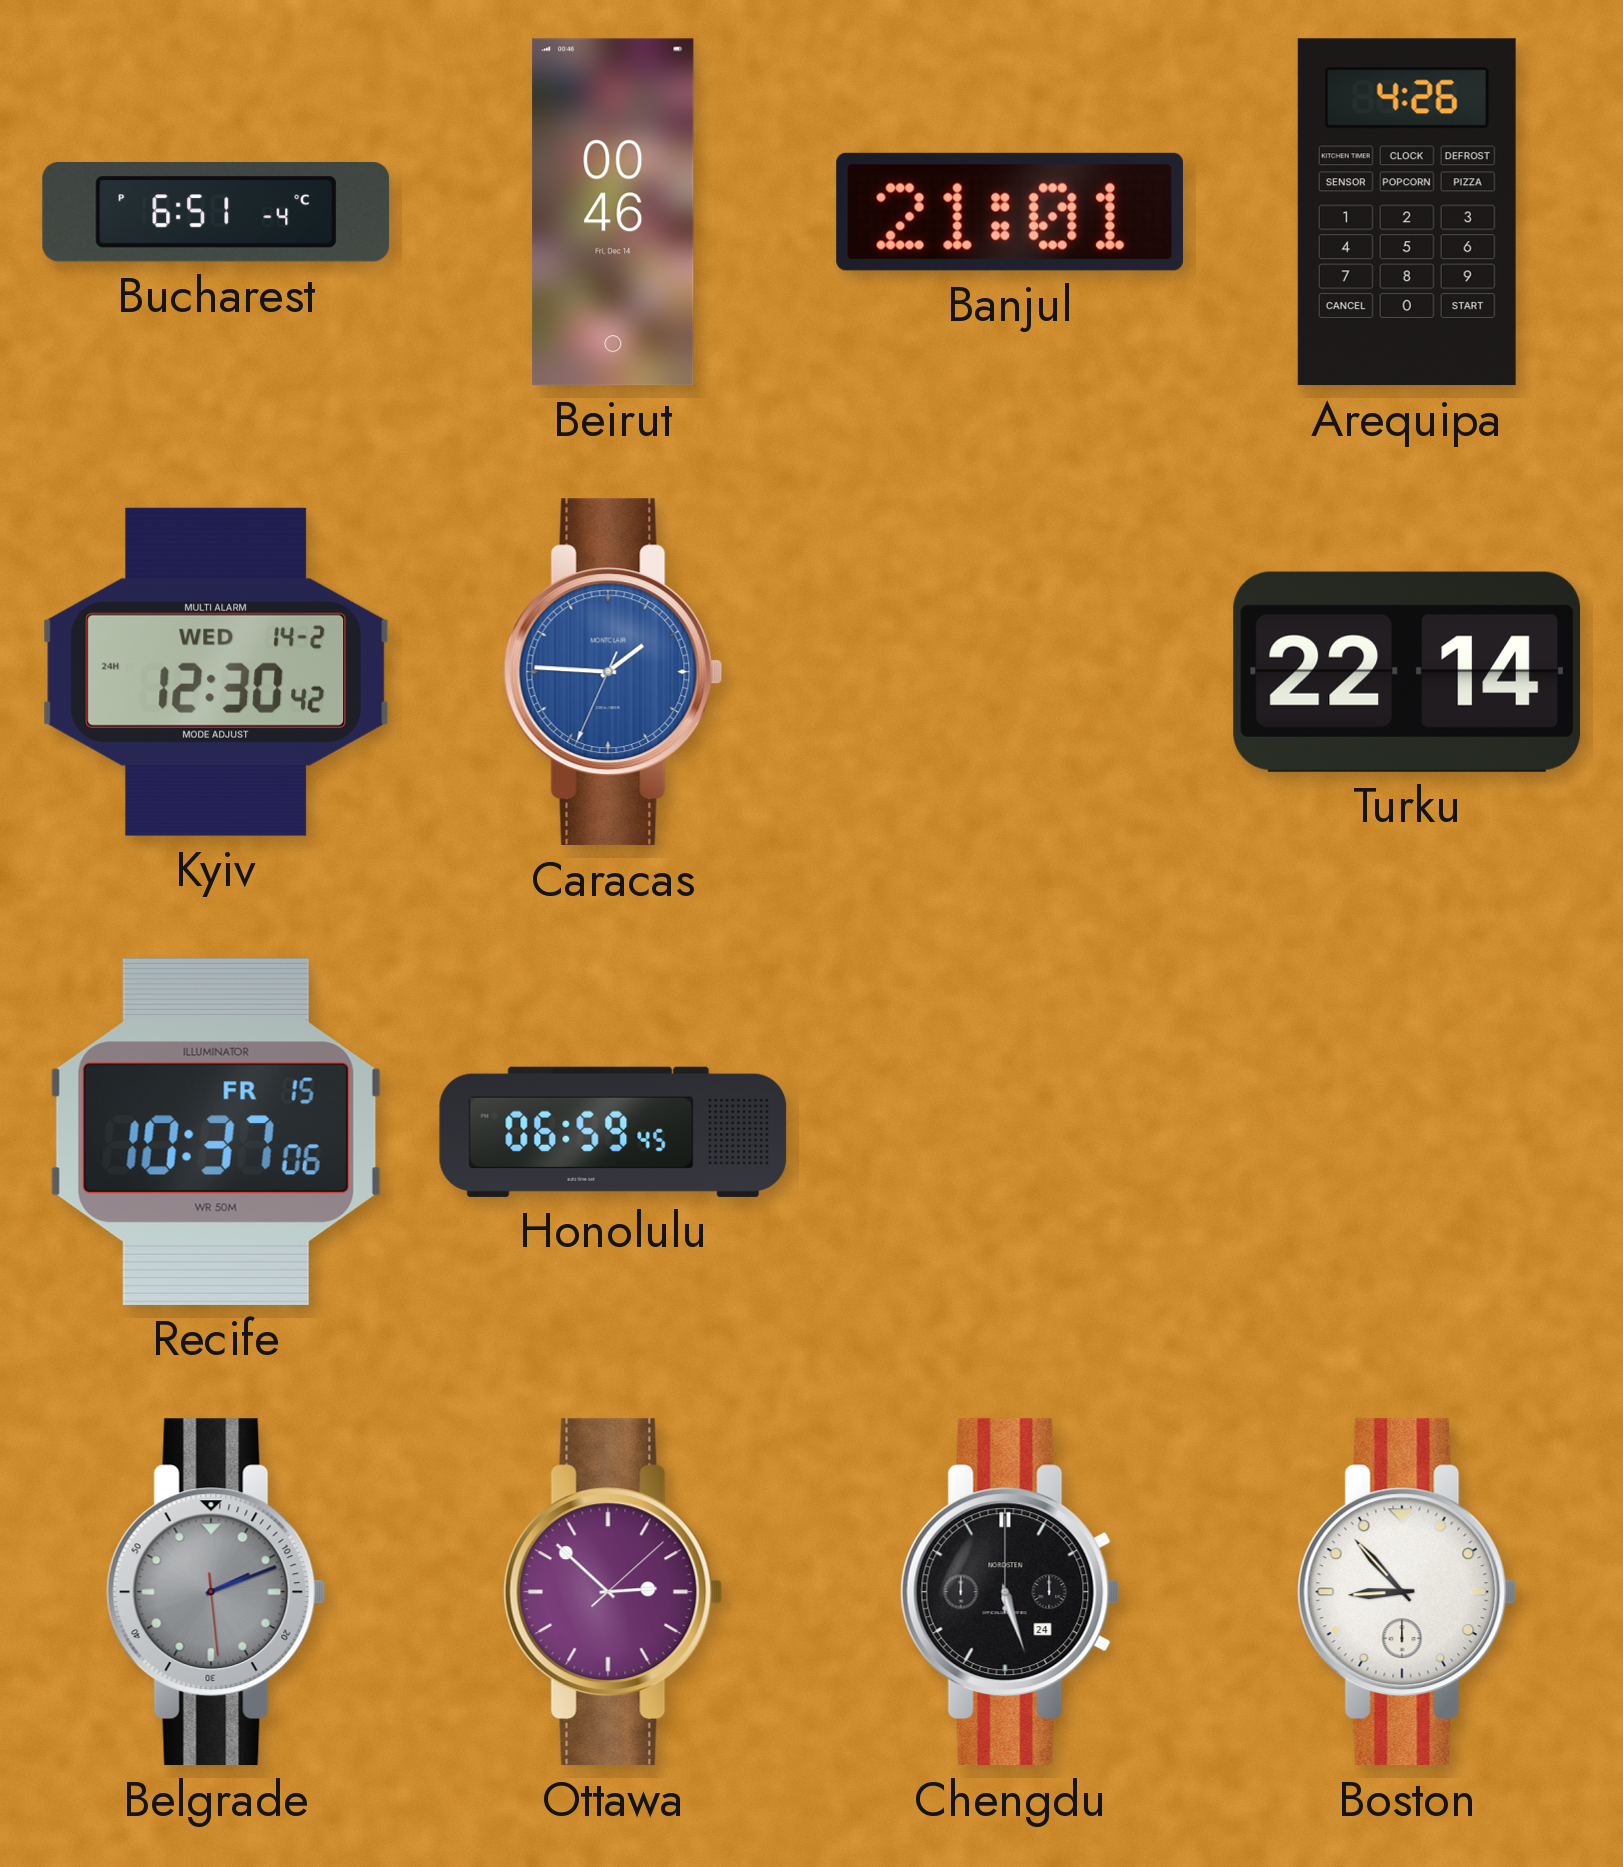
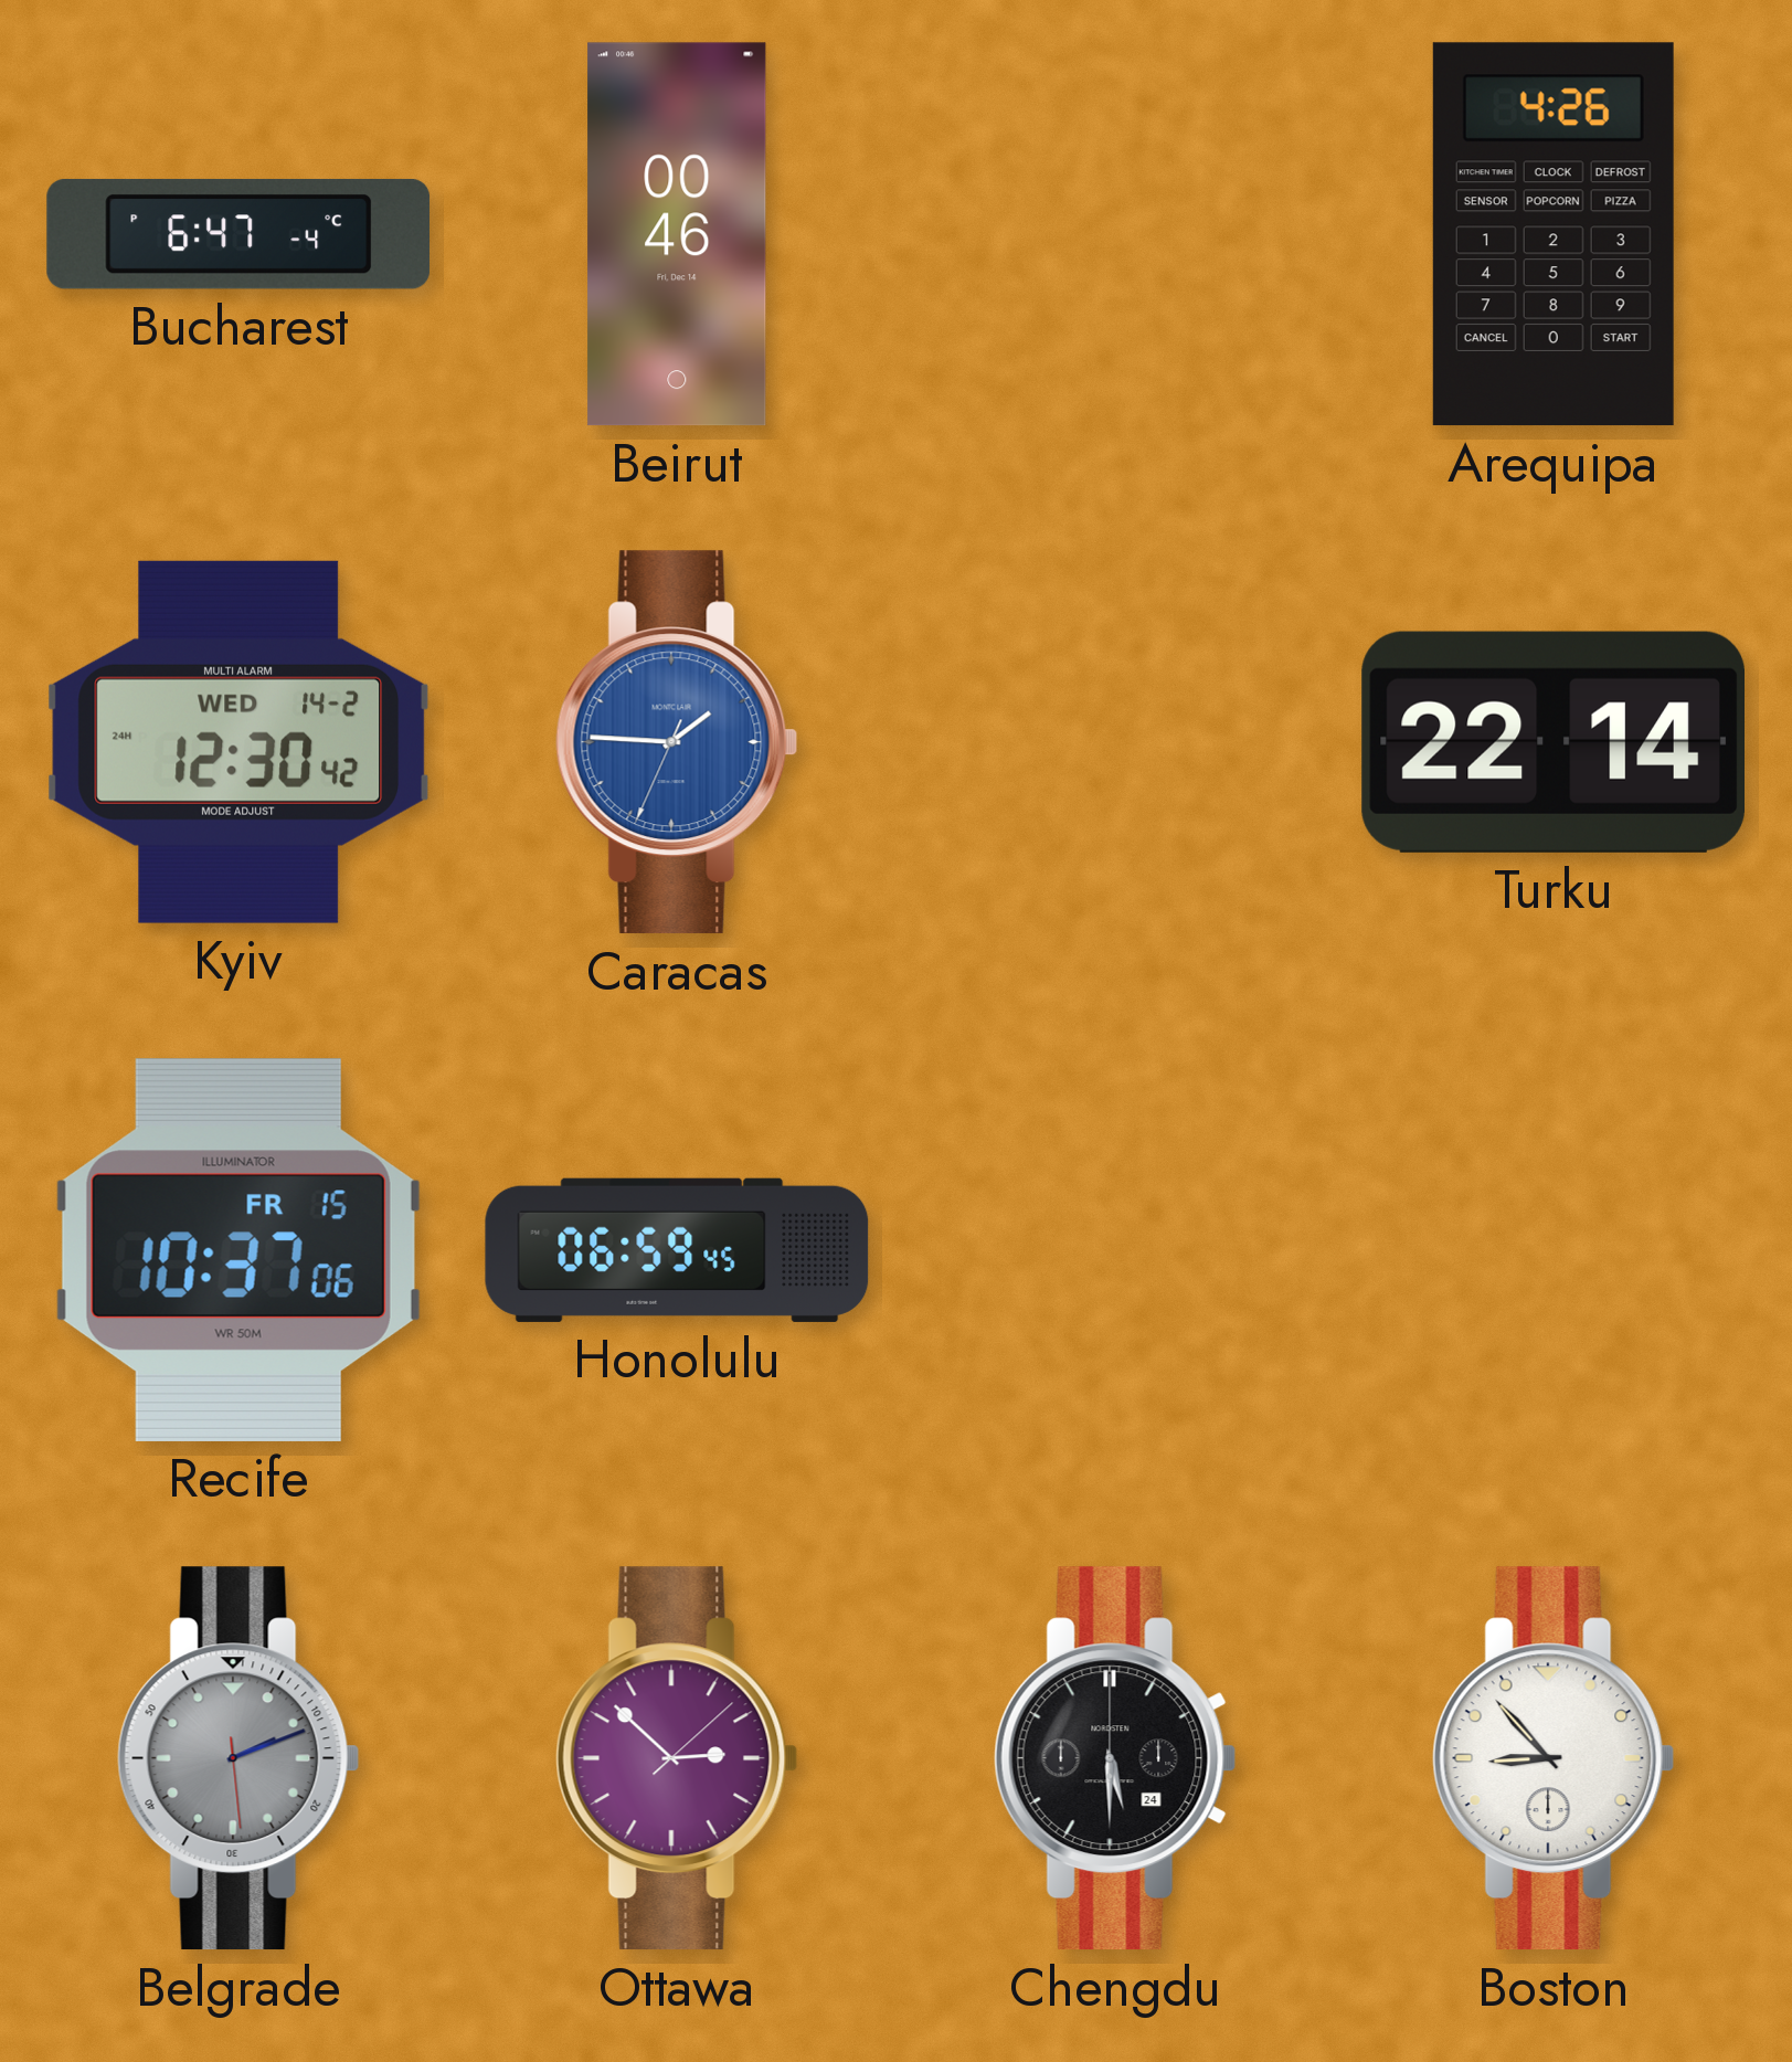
Bucharest: 6:51 -> 6:47
Banjul: 21:01 -> none
Chengdu: 5:27 -> 5:30
